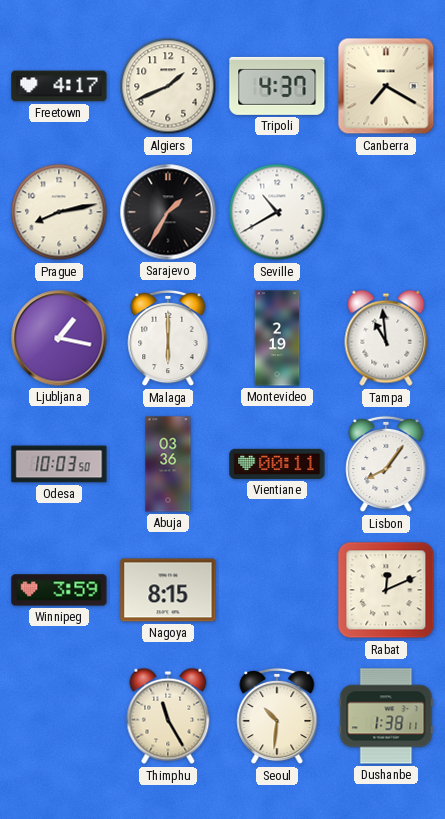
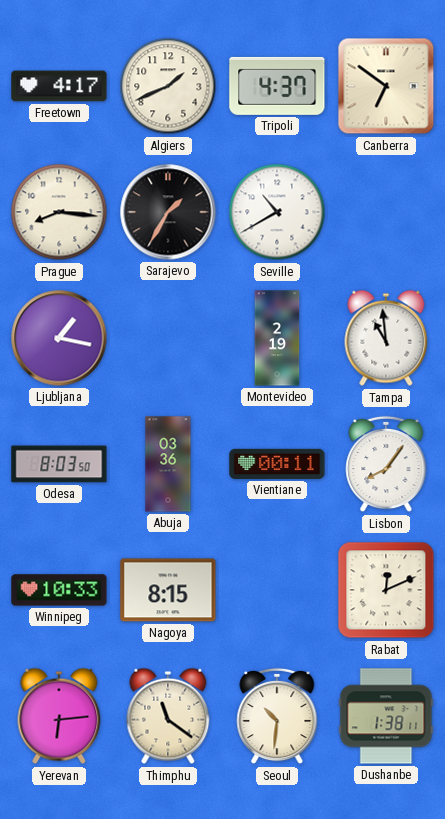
Canberra: 7:20 -> 6:51
Prague: 8:13 -> 8:16
Malaga: 6:00 -> none
Odesa: 10:03 -> 8:03
Winnipeg: 3:59 -> 10:33
Yerevan: none -> 6:14
Thimphu: 11:25 -> 11:21
